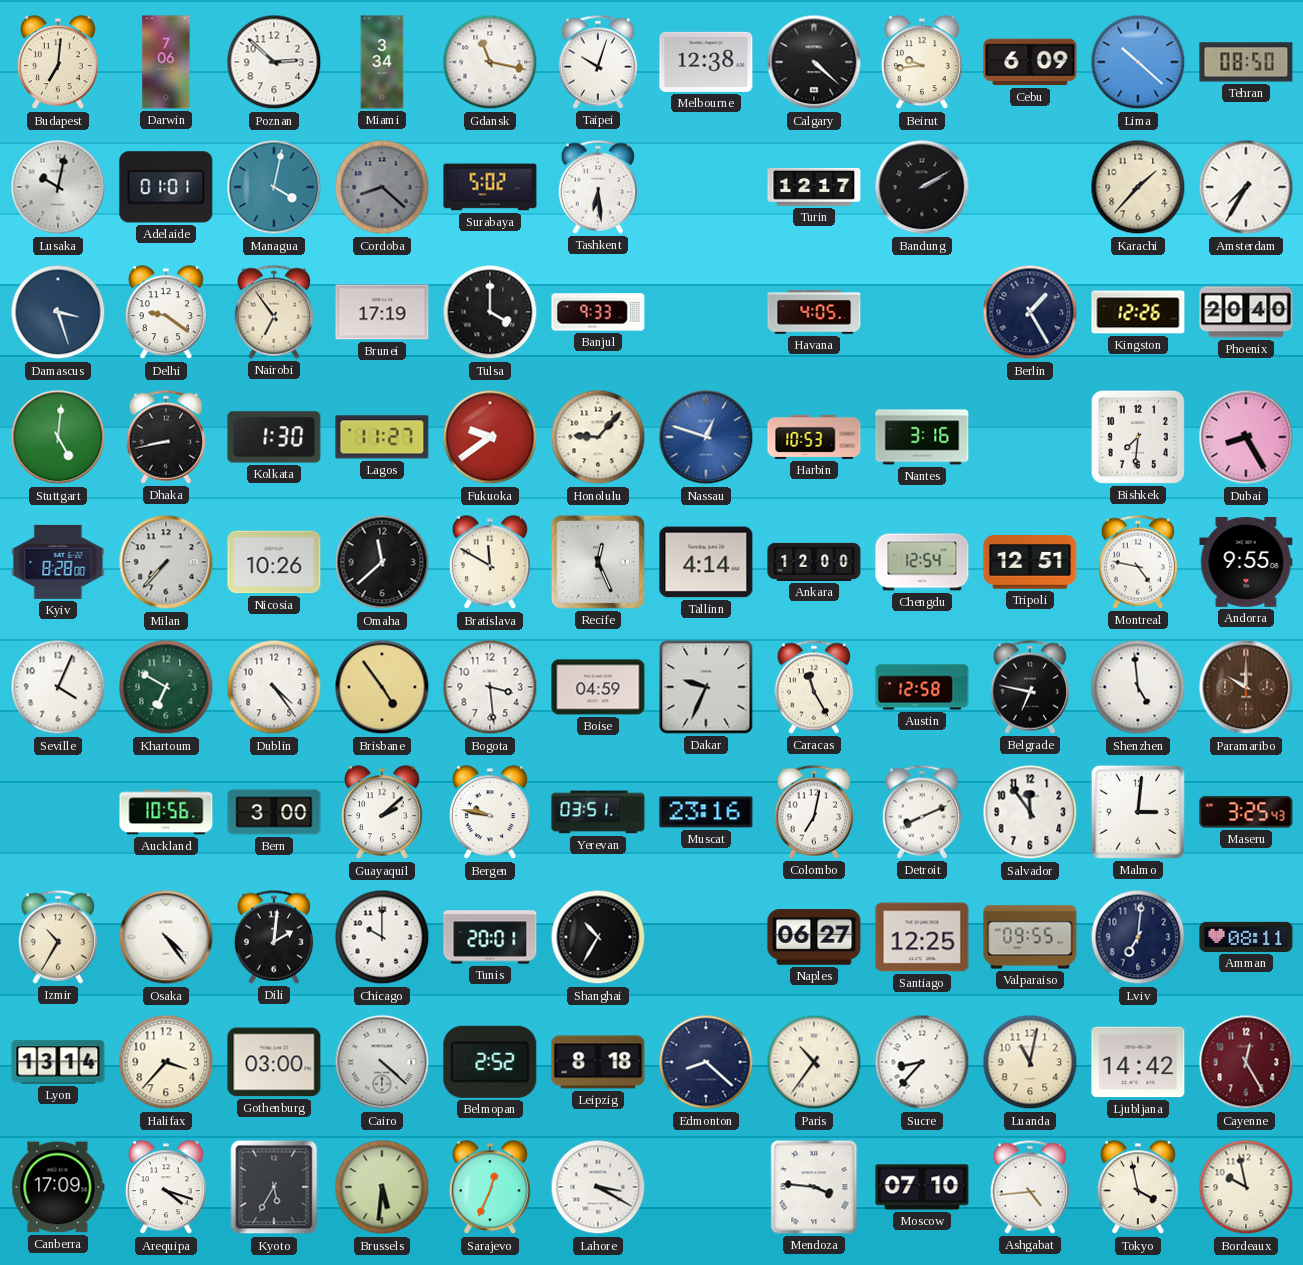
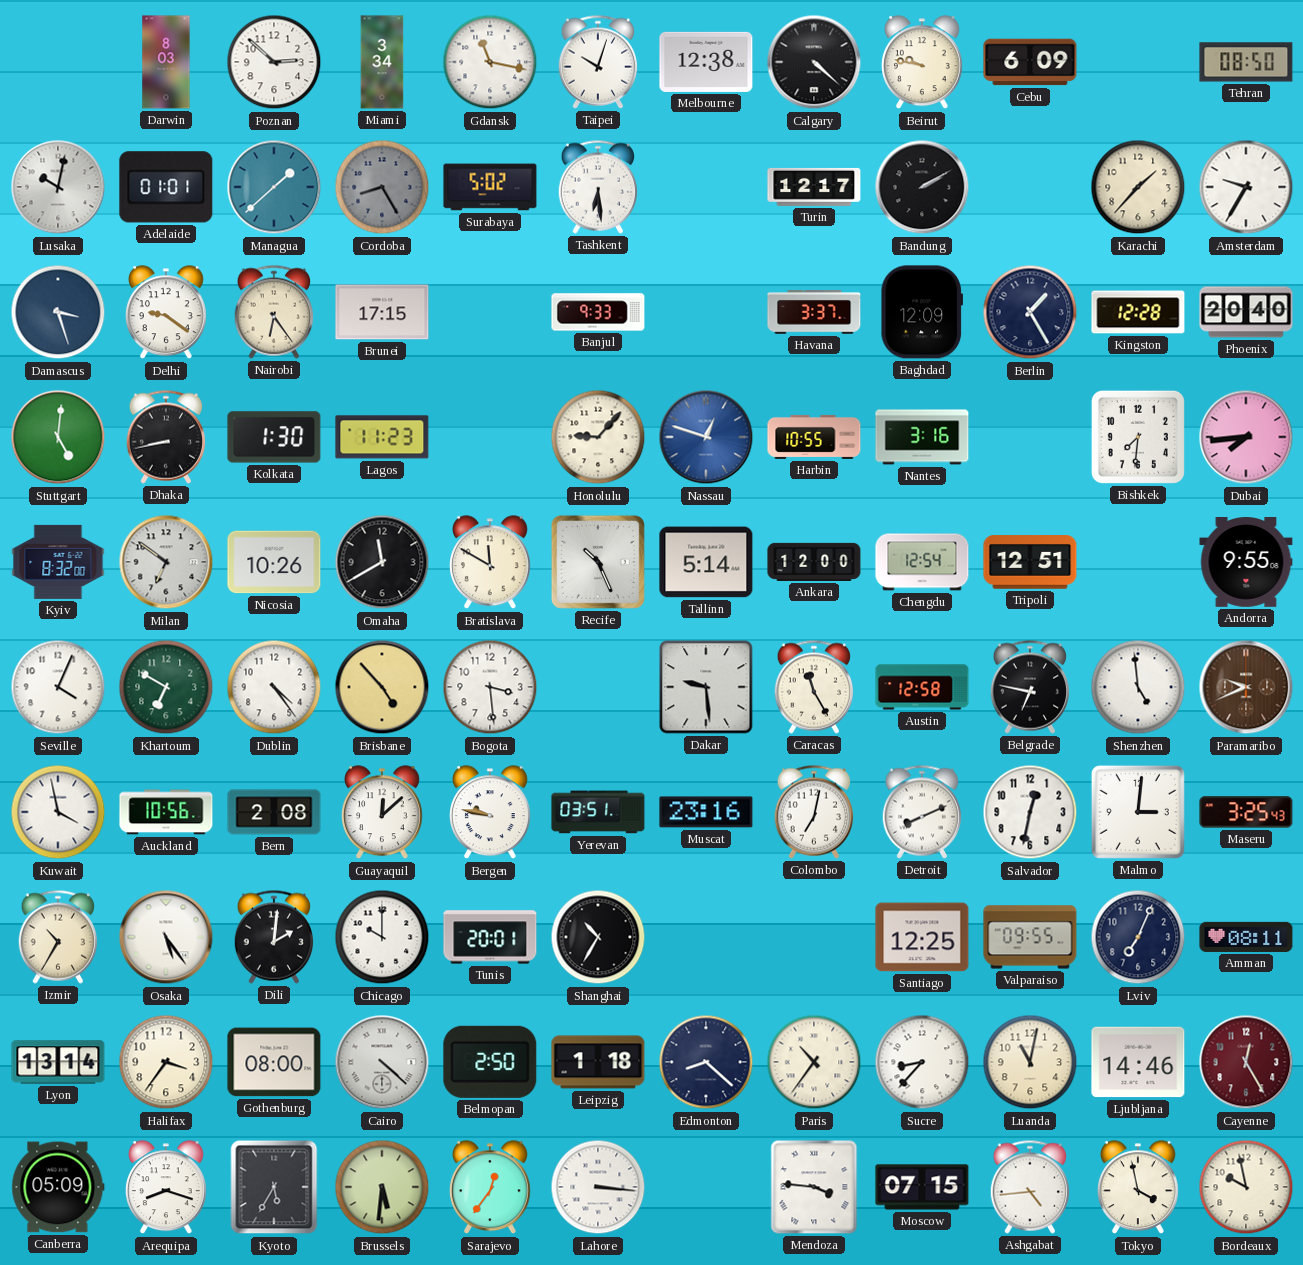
Budapest: 7:01 -> none
Darwin: 7:06 -> 8:03
Beirut: 9:44 -> 9:47
Lima: 10:22 -> none
Managua: 4:02 -> 1:38
Cordoba: 8:22 -> 8:25
Amsterdam: 7:35 -> 9:35
Nairobi: 6:54 -> 6:24
Brunei: 17:19 -> 17:15
Tulsa: 4:00 -> none
Havana: 4:05 -> 3:37
Baghdad: none -> 12:09
Kingston: 12:26 -> 12:28
Lagos: 11:27 -> 11:23
Fukuoka: 9:39 -> none
Harbin: 10:53 -> 10:55
Dubai: 8:25 -> 7:44
Kyiv: 8:28 -> 8:32
Milan: 7:37 -> 6:51
Omaha: 11:38 -> 11:40
Recife: 12:26 -> 10:26
Tallinn: 4:14 -> 5:14
Montreal: 4:47 -> none
Brisbane: 4:54 -> 4:53
Boise: 04:59 -> none
Dakar: 9:34 -> 9:29
Paramaribo: 10:00 -> 9:41
Kuwait: none -> 3:58
Bern: 3:00 -> 2:08
Guayaquil: 2:08 -> 12:08
Salvador: 11:54 -> 12:32
Osaka: 4:24 -> 5:24
Naples: 06:27 -> none
Lviv: 7:01 -> 7:04
Halifax: 3:37 -> 3:36
Gothenburg: 03:00 -> 08:00
Belmopan: 2:52 -> 2:50
Leipzig: 8:18 -> 1:18
Ljubljana: 14:42 -> 14:46
Canberra: 17:09 -> 05:09
Arequipa: 4:18 -> 8:18
Sarajevo: 12:34 -> 12:36
Lahore: 3:20 -> 3:16
Moscow: 07:10 -> 07:15
